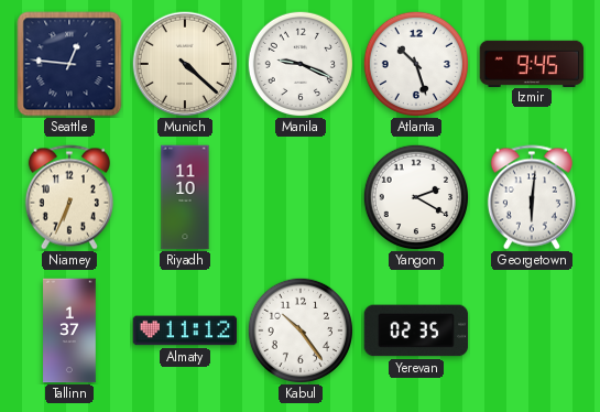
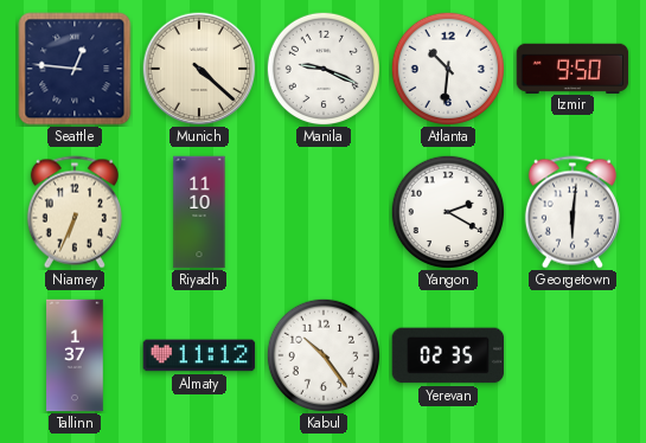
Atlanta: 10:27 -> 10:31
Izmir: 9:45 -> 9:50
